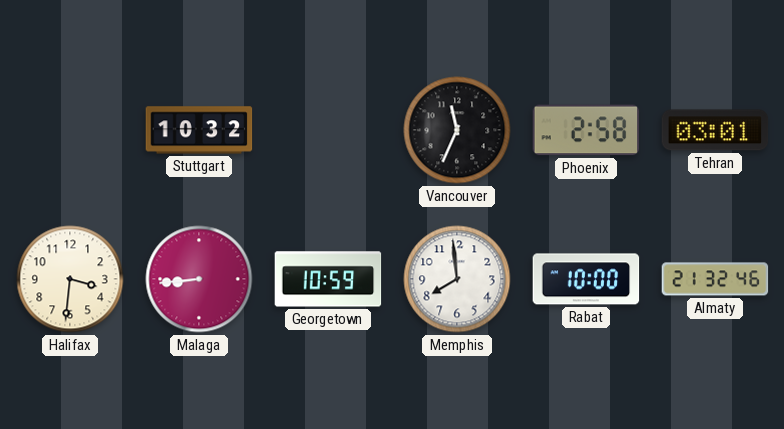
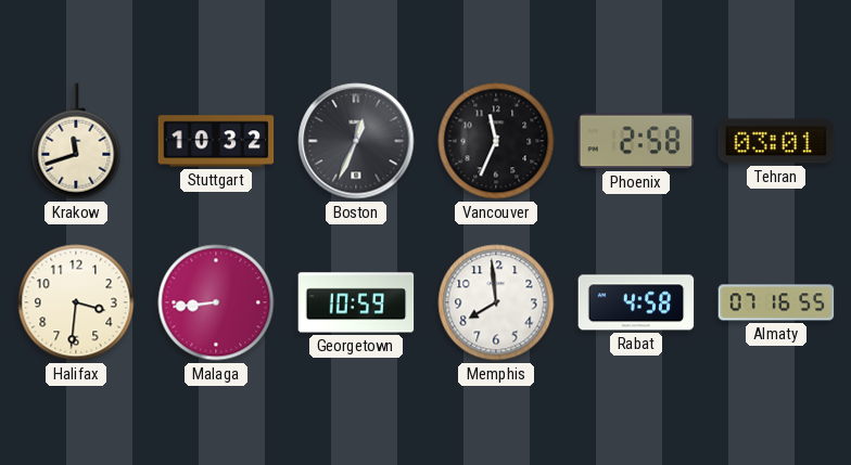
Krakow: none -> 11:42
Boston: none -> 12:34
Rabat: 10:00 -> 4:58
Almaty: 21:32 -> 07:16
